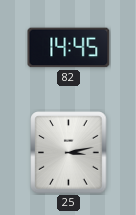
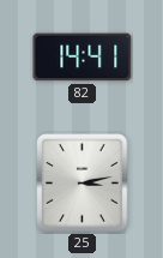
82: 14:45 -> 14:41
